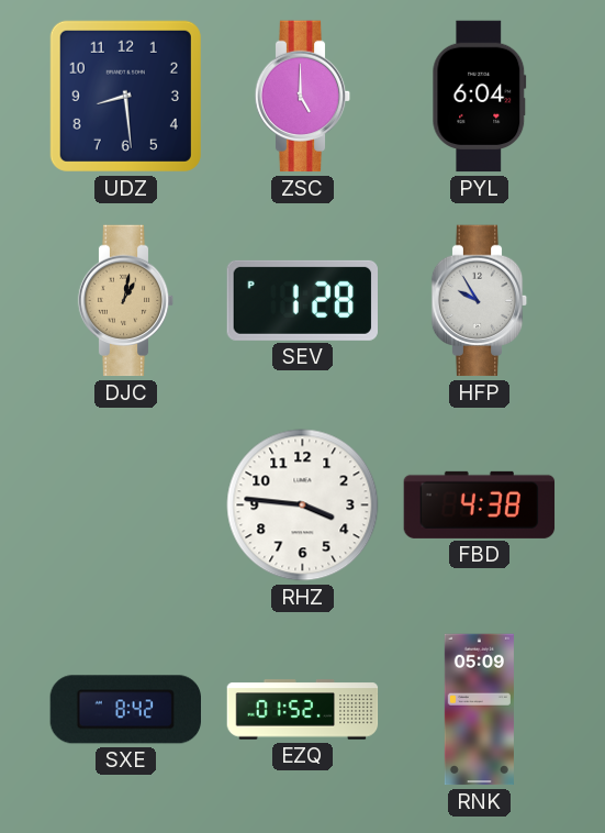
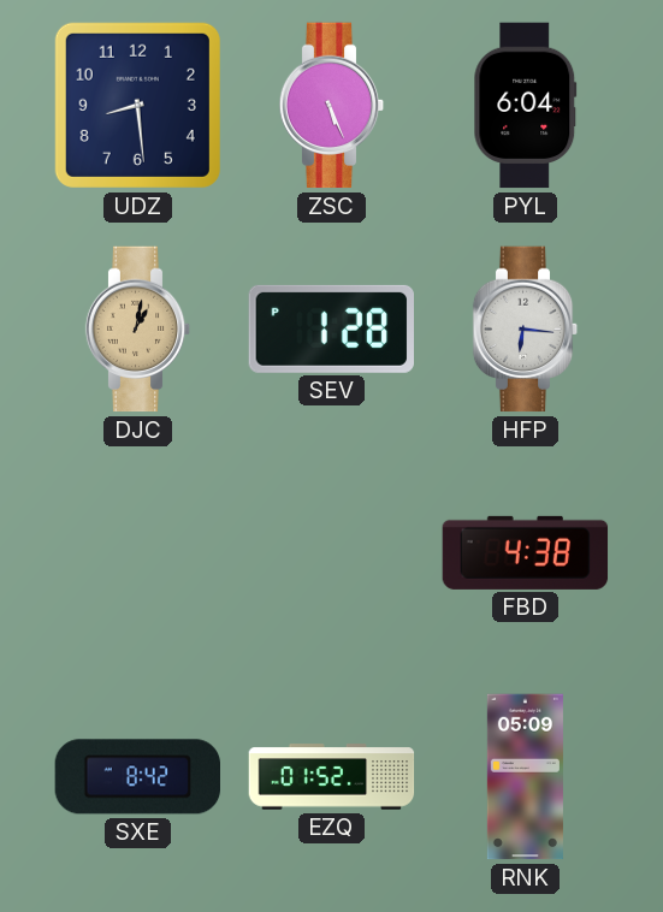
ZSC: 5:00 -> 5:26
HFP: 9:55 -> 6:16
RHZ: 3:46 -> none
